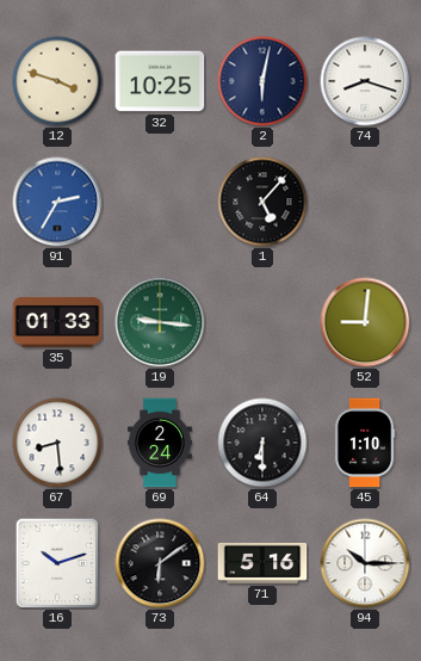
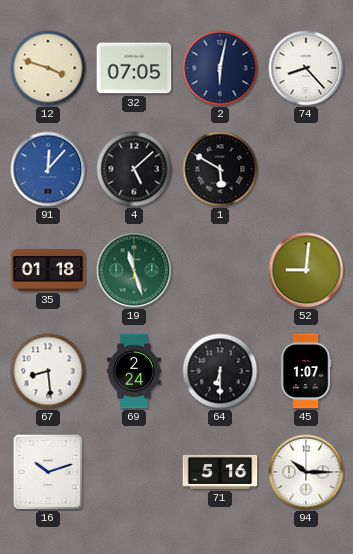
32: 10:25 -> 07:05
74: 8:18 -> 8:23
91: 2:35 -> 12:07
4: none -> 5:08
1: 5:07 -> 5:50
35: 01:33 -> 01:18
19: 9:16 -> 11:27
45: 1:10 -> 1:07
73: 6:09 -> none
